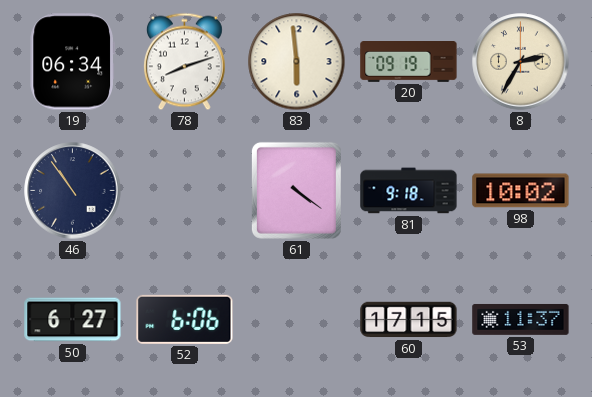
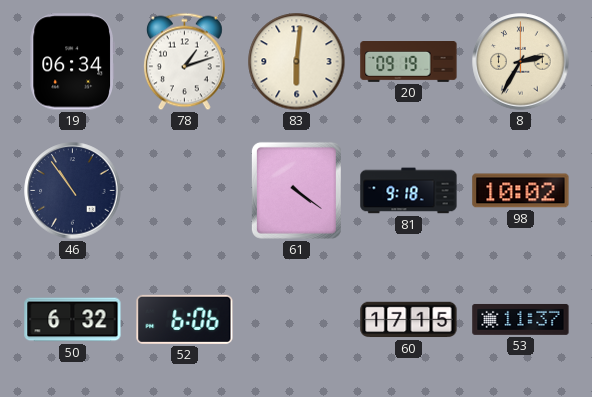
78: 8:12 -> 1:12
83: 5:59 -> 6:01
50: 6:27 -> 6:32
